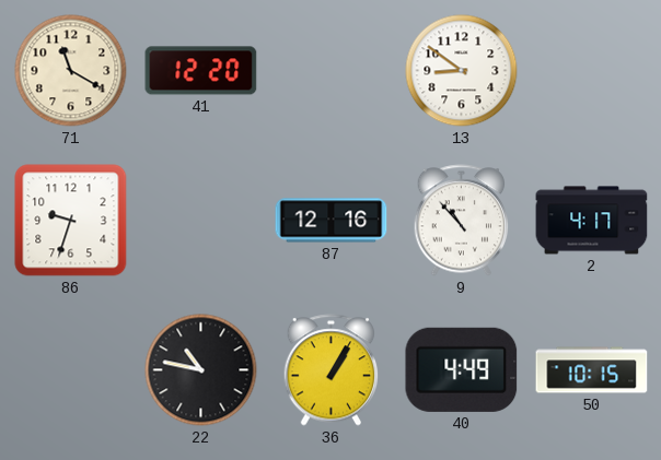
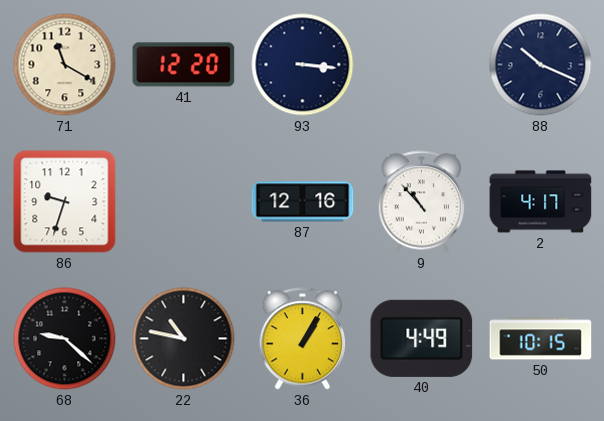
93: none -> 3:16
13: 8:51 -> none
88: none -> 10:19
68: none -> 9:22
